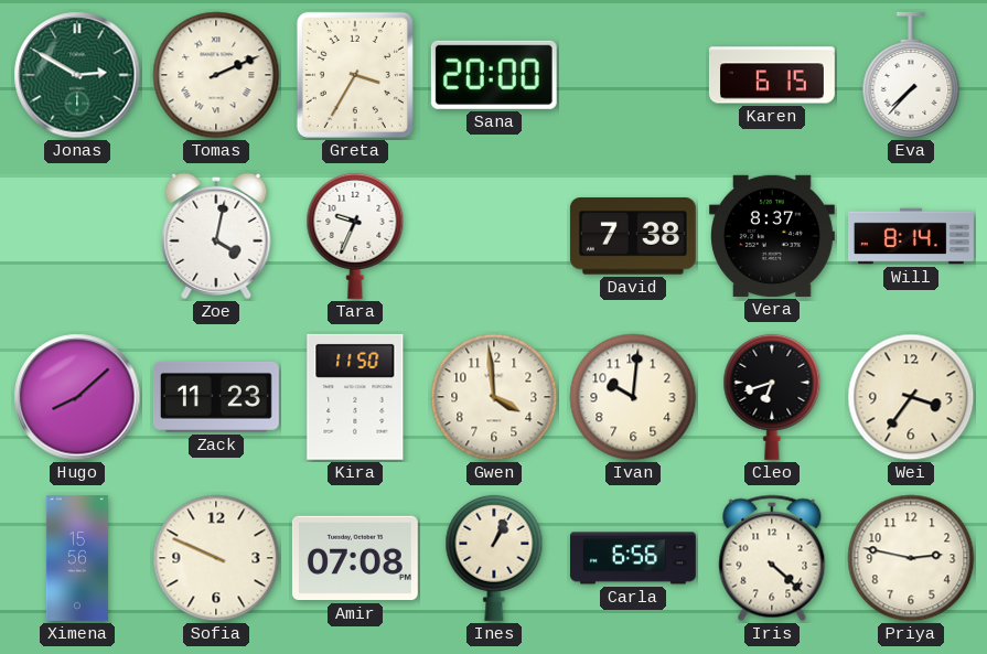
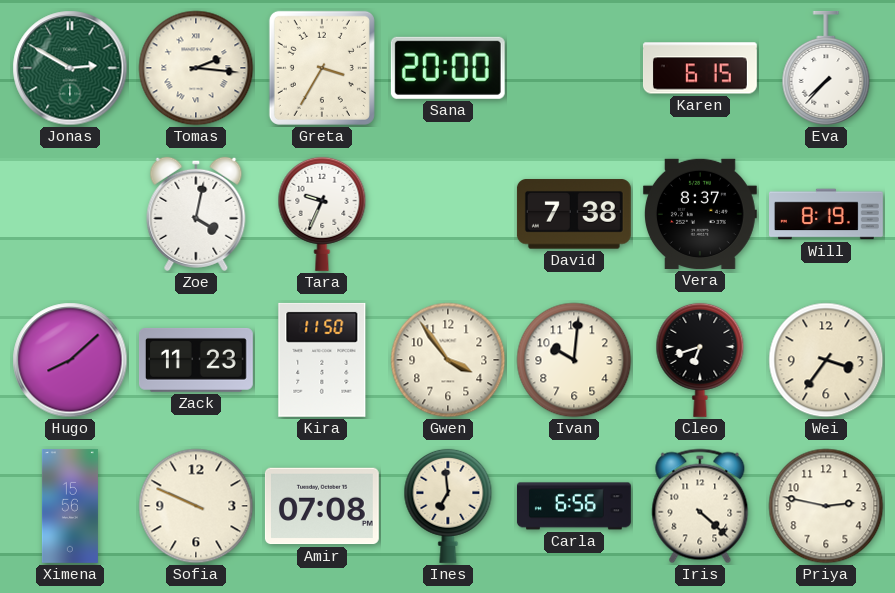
Tomas: 2:11 -> 2:16
Will: 8:14 -> 8:19
Gwen: 3:59 -> 3:54
Ines: 1:04 -> 6:59
